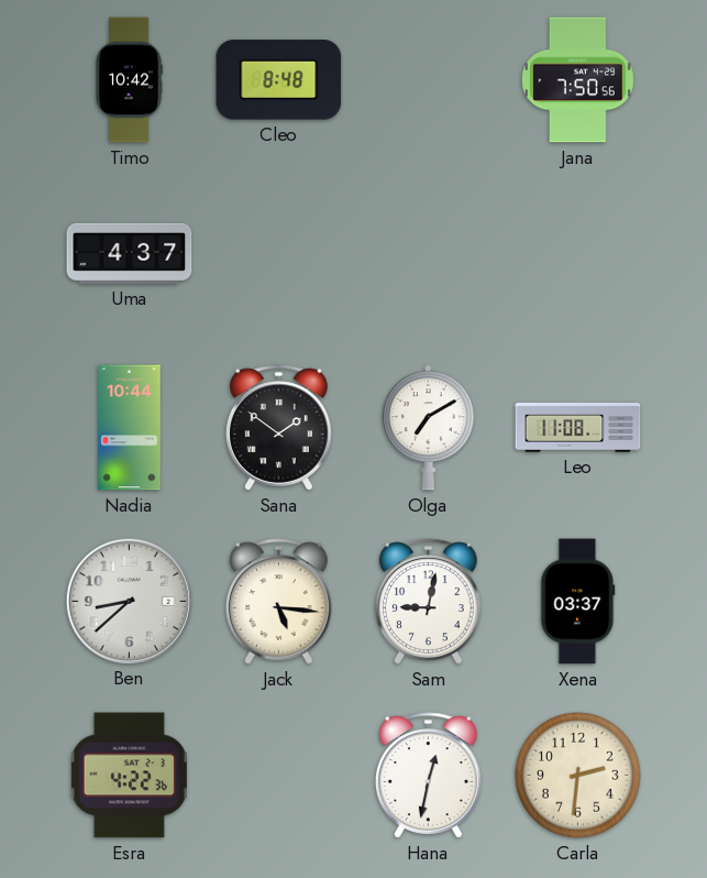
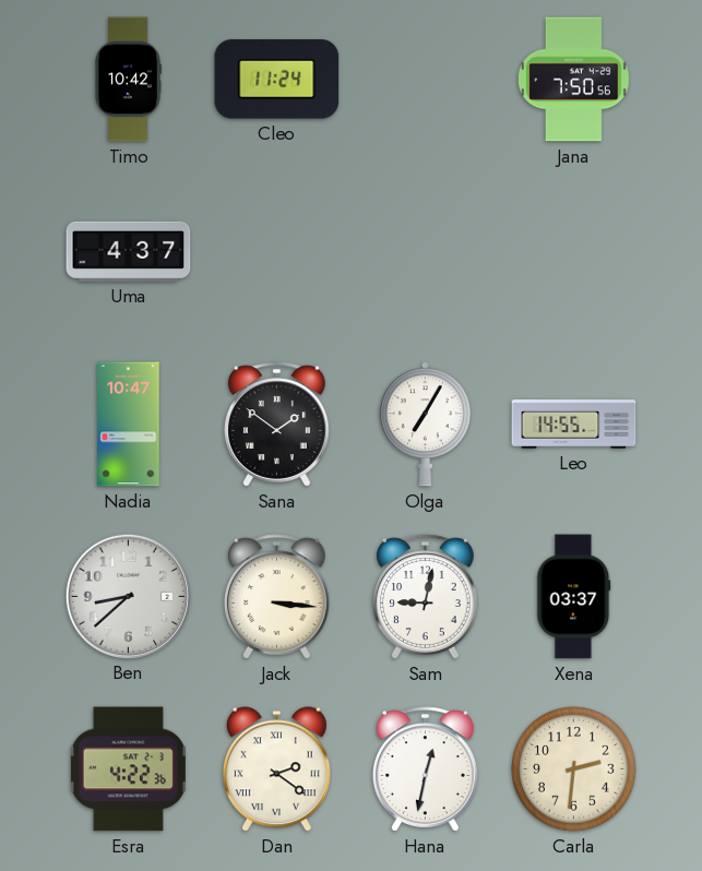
Cleo: 8:48 -> 11:24
Nadia: 10:44 -> 10:47
Olga: 7:10 -> 7:05
Leo: 11:08 -> 14:55
Jack: 5:16 -> 3:16
Dan: none -> 2:21
